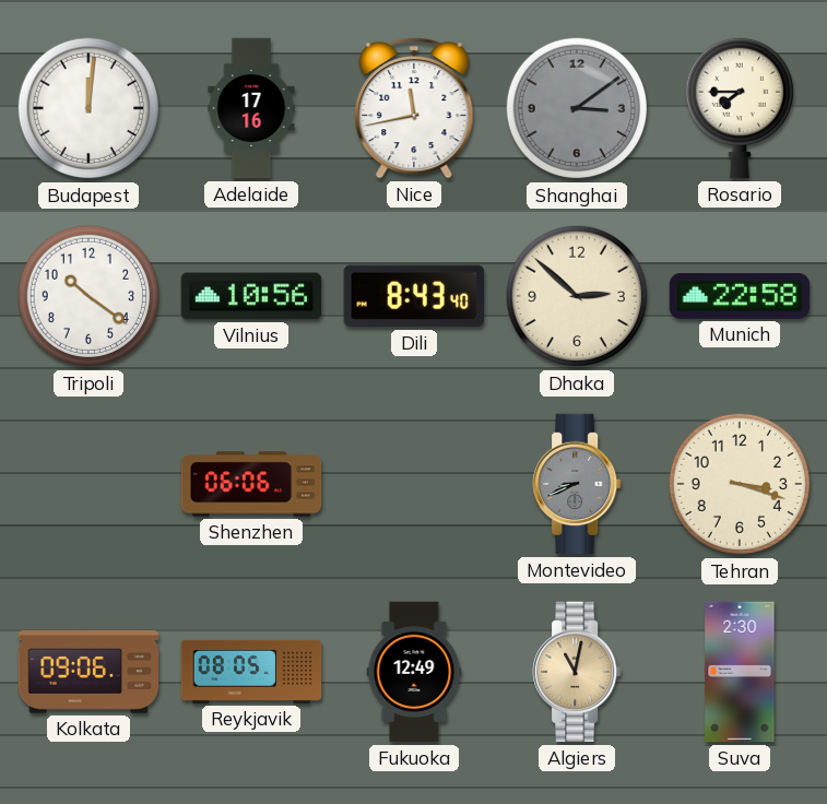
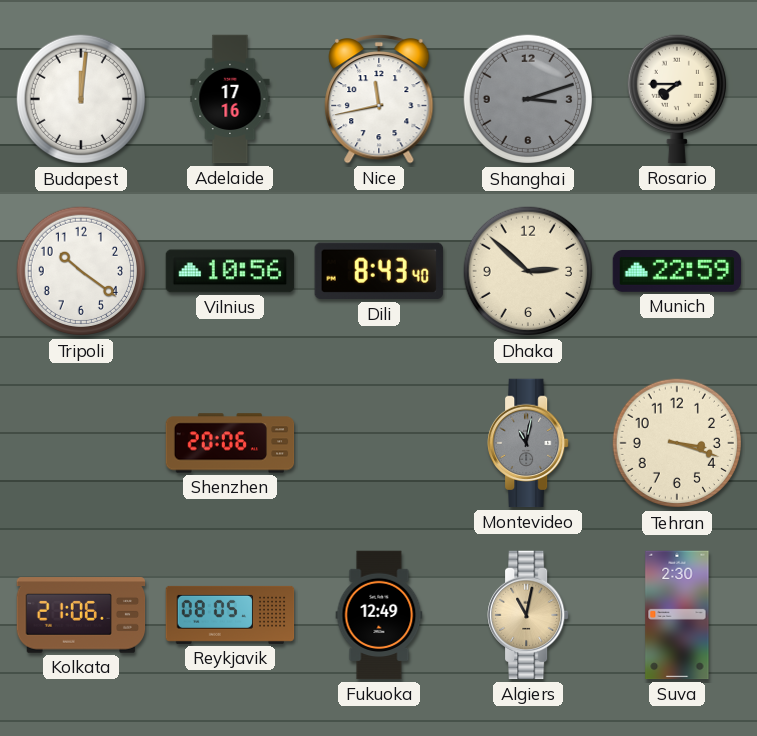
Shanghai: 3:09 -> 3:12
Munich: 22:58 -> 22:59
Shenzhen: 06:06 -> 20:06
Montevideo: 8:41 -> 11:02
Kolkata: 09:06 -> 21:06
